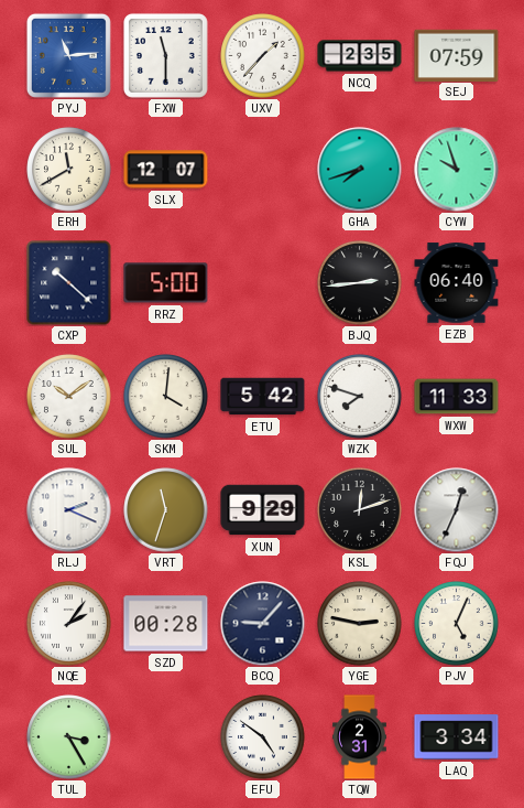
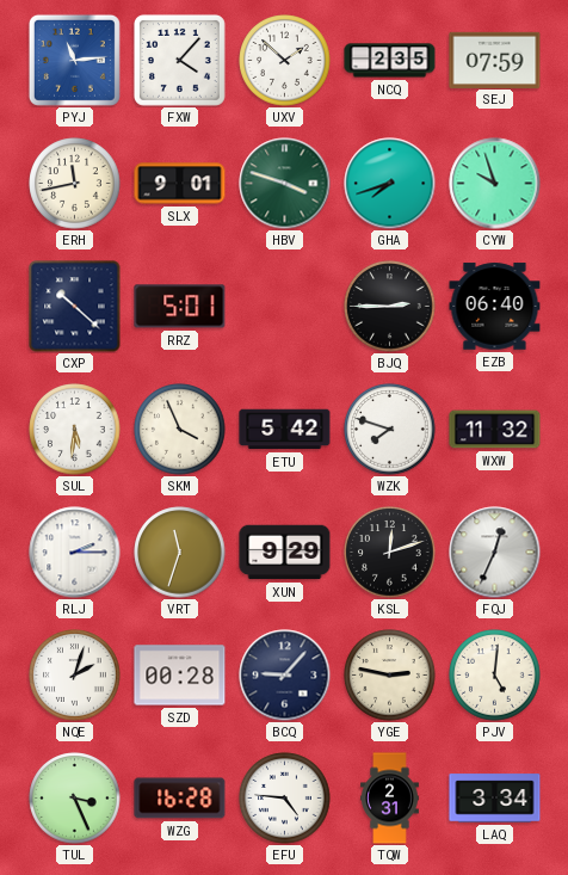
FXW: 11:30 -> 4:07
UXV: 1:37 -> 1:52
ERH: 11:40 -> 11:43
SLX: 12:07 -> 9:01
HBV: none -> 3:48
RRZ: 5:00 -> 5:01
BJQ: 2:44 -> 2:45
SUL: 10:09 -> 5:31
SKM: 4:01 -> 3:56
WXW: 11:33 -> 11:32
RLJ: 2:19 -> 2:15
NQE: 2:06 -> 2:03
PJV: 5:04 -> 5:01
TUL: 3:25 -> 3:26
WZG: none -> 16:28
EFU: 4:51 -> 4:46
